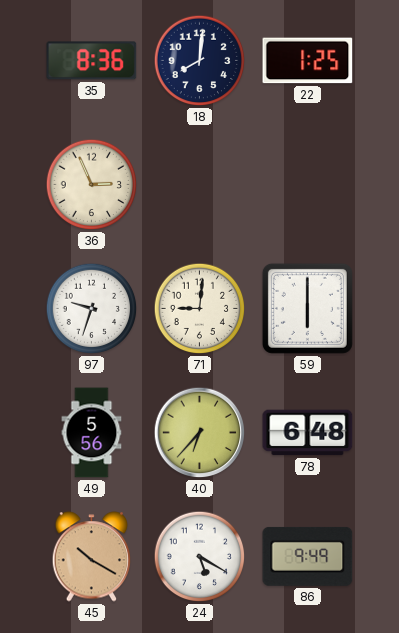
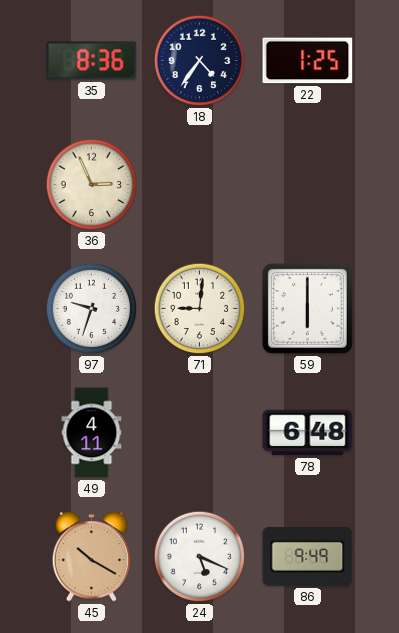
18: 8:01 -> 4:36
49: 5:56 -> 4:11
40: 6:37 -> none
24: 5:20 -> 5:19
